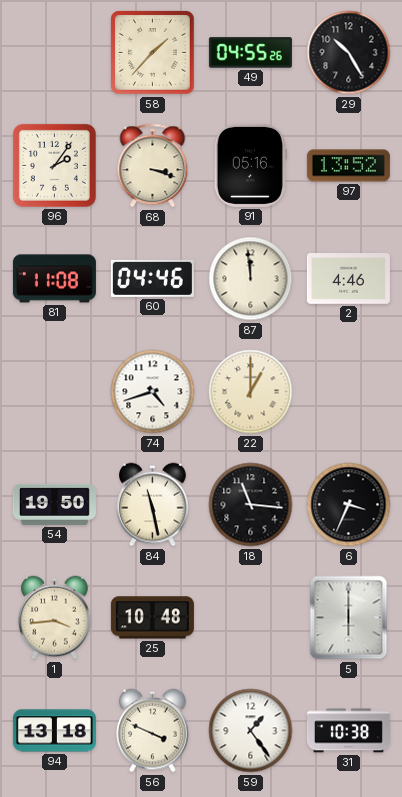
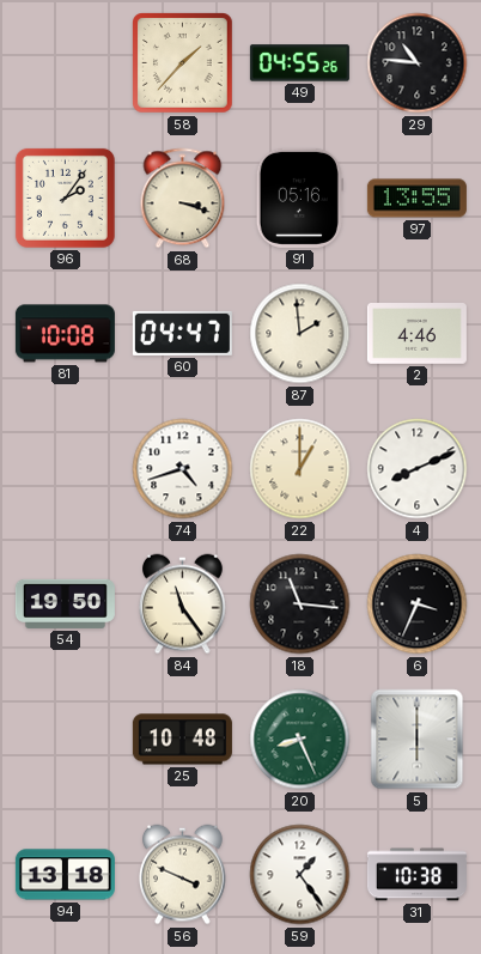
29: 10:25 -> 10:46
97: 13:52 -> 13:55
81: 11:08 -> 10:08
60: 04:46 -> 04:47
87: 11:59 -> 1:59
4: none -> 8:11
84: 11:28 -> 11:24
1: 3:44 -> none
20: none -> 8:26
